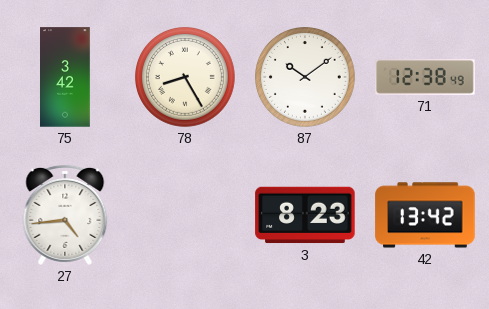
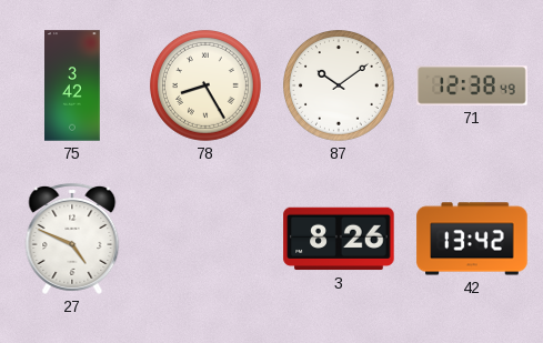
27: 4:44 -> 4:49
3: 8:23 -> 8:26
